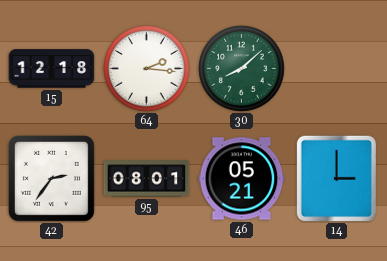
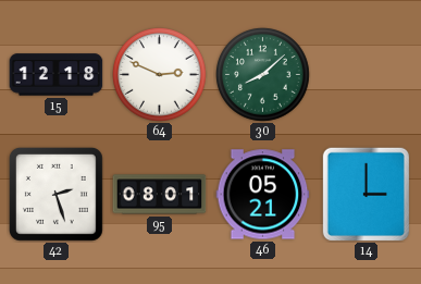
64: 2:16 -> 2:49
42: 2:36 -> 2:27
